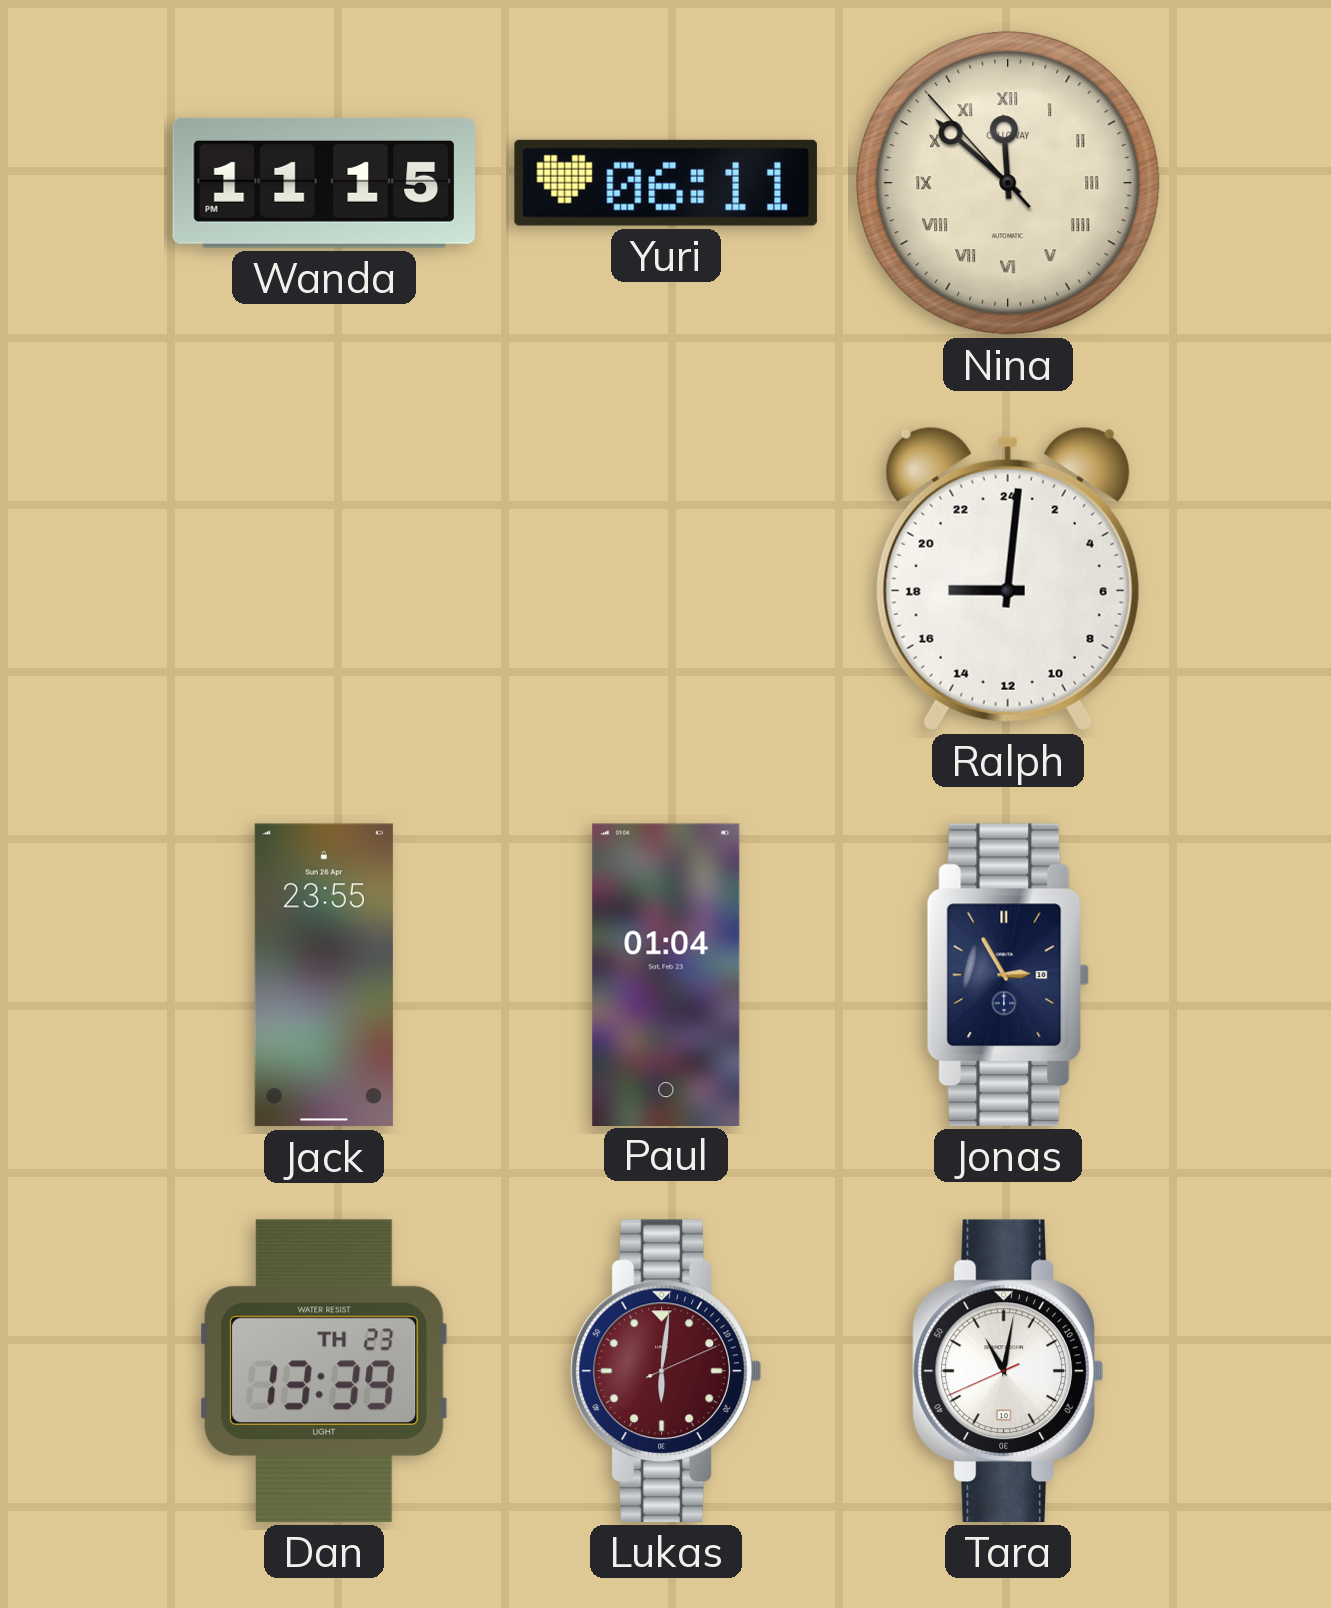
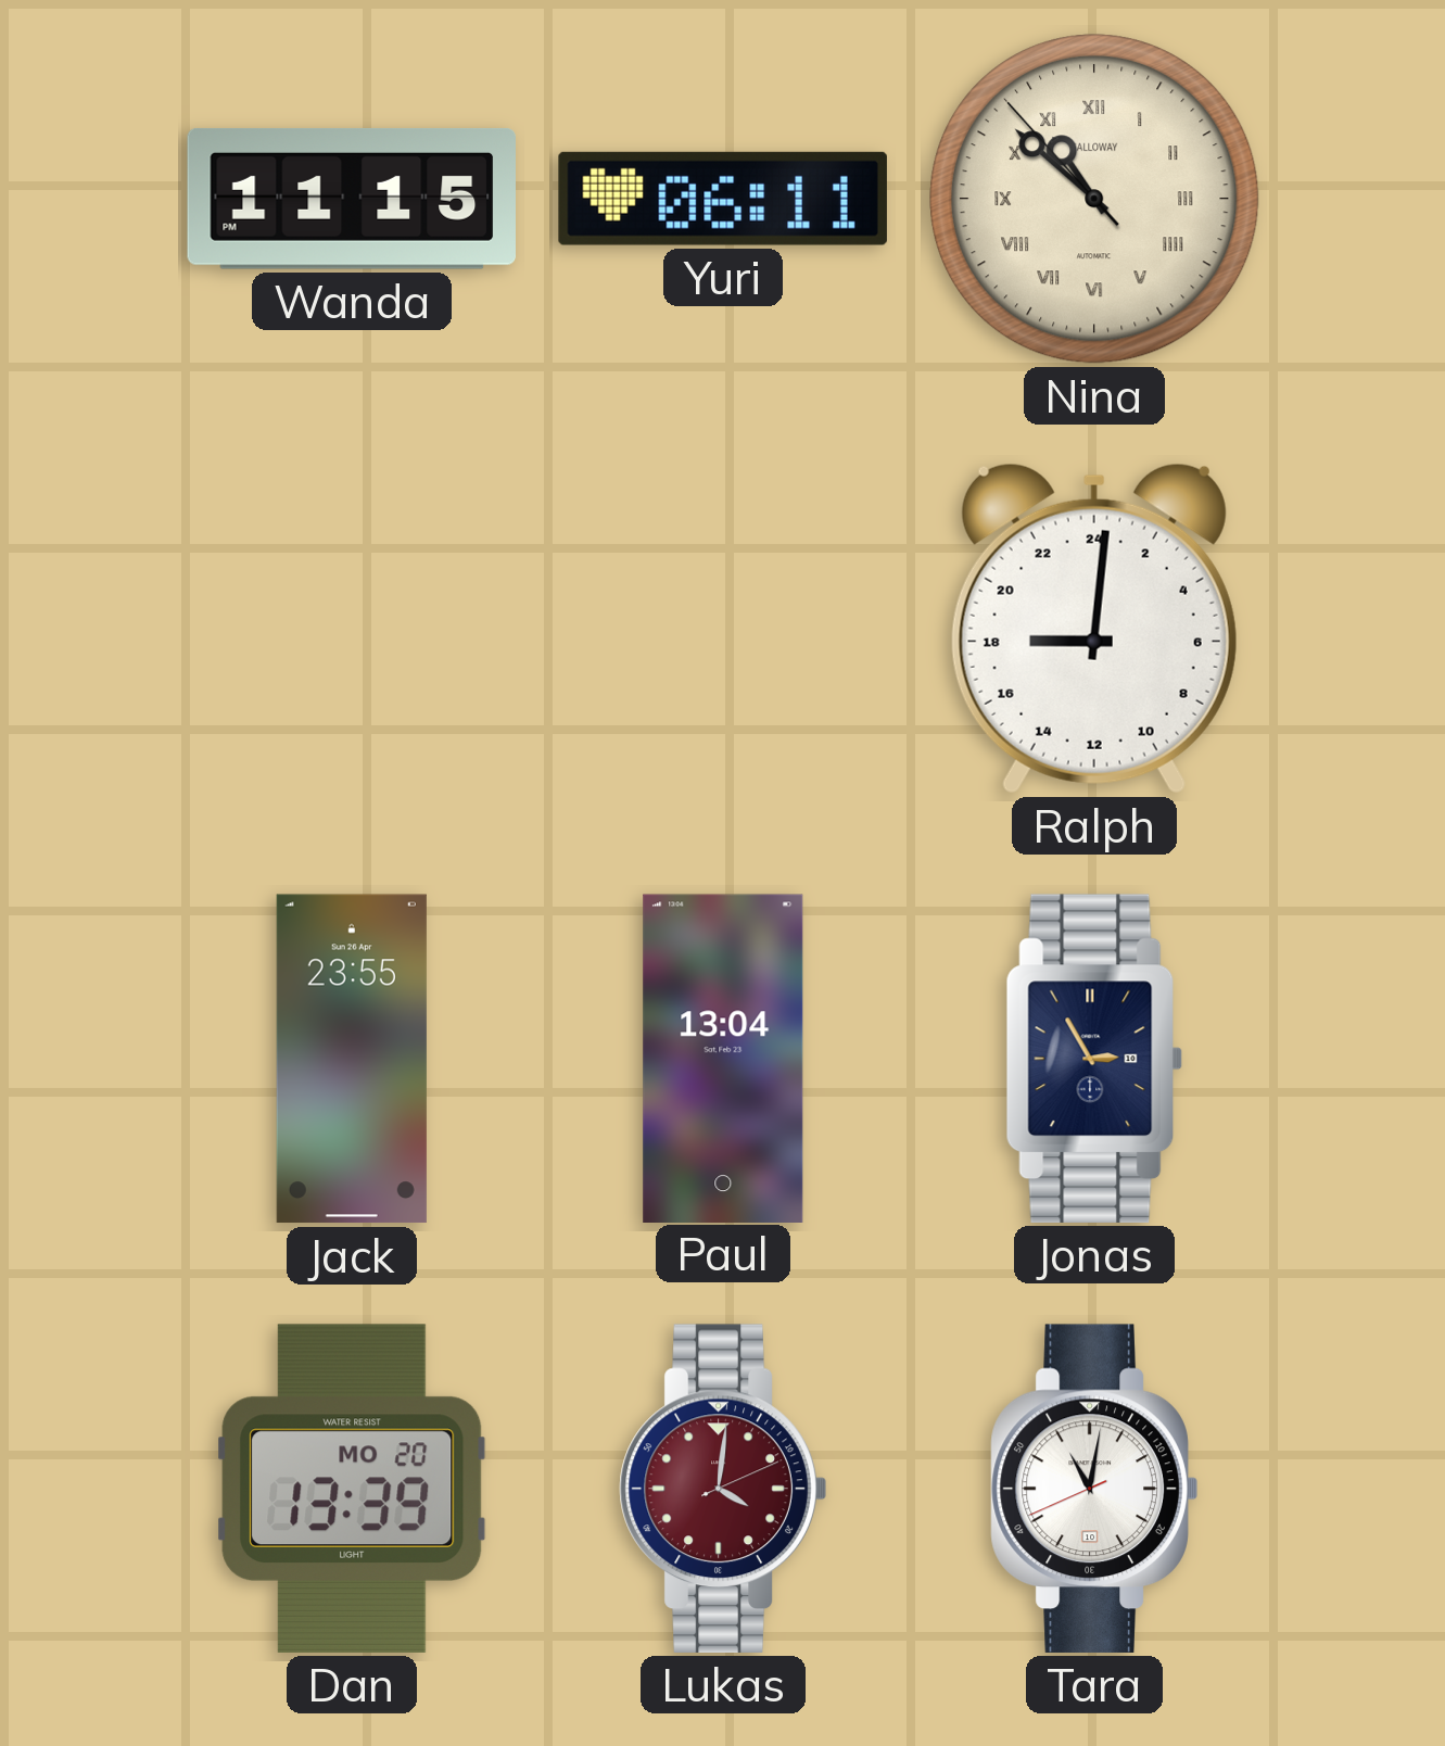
Nina: 11:51 -> 10:51
Paul: 01:04 -> 13:04
Dan date: TH 23 -> MO 20
Lukas: 6:01 -> 4:01
